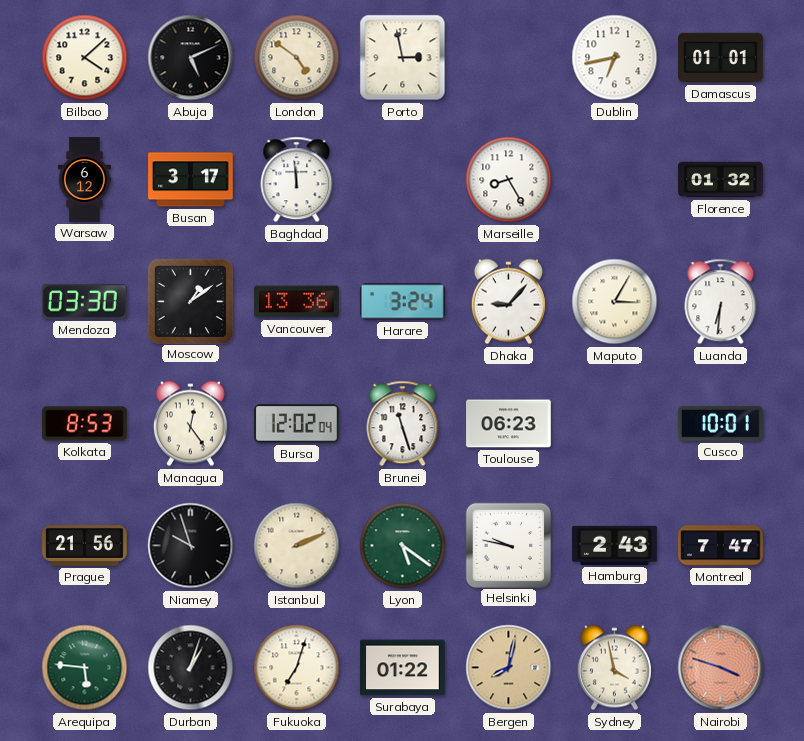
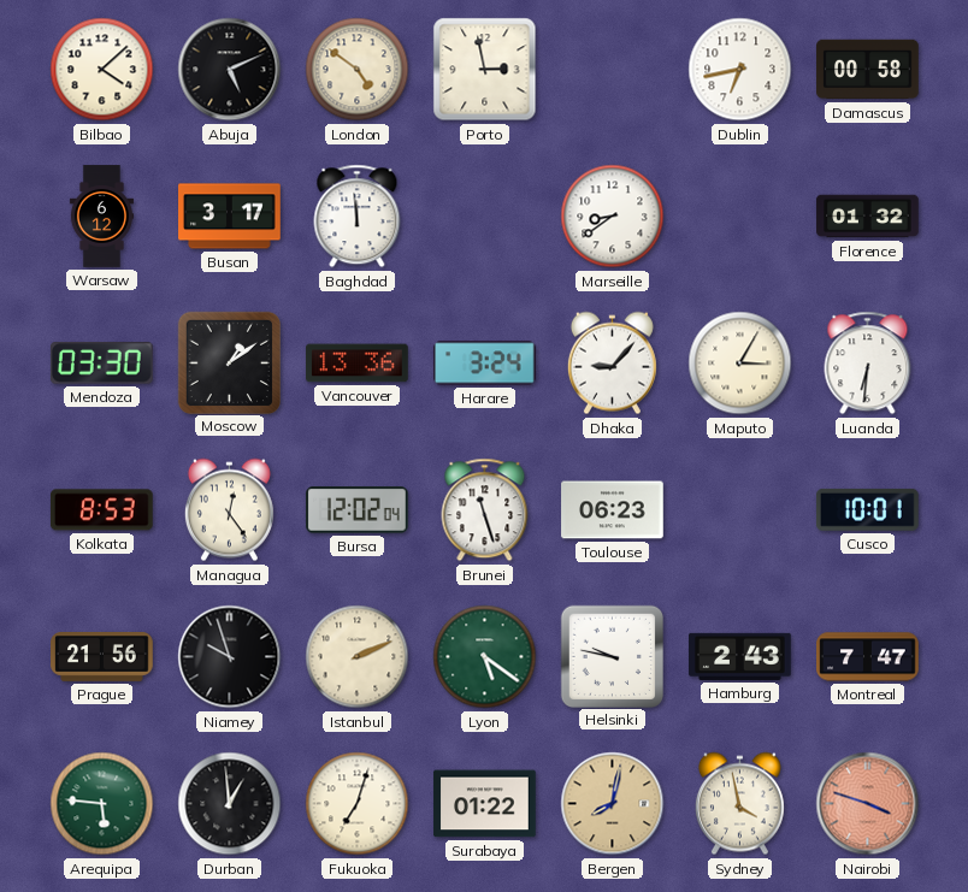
Damascus: 01:01 -> 00:58
Marseille: 8:25 -> 8:39
Durban: 1:03 -> 12:59
